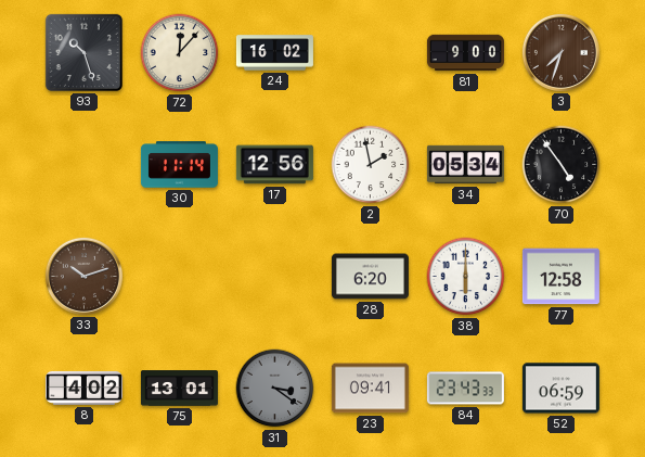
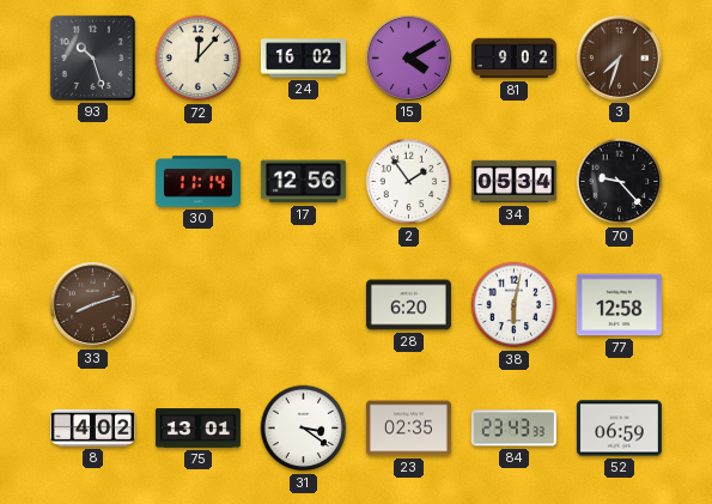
15: none -> 4:10
81: 9:00 -> 9:02
2: 1:58 -> 1:54
70: 4:54 -> 9:23
33: 10:12 -> 8:12
38: 6:00 -> 6:02
31 dial: grey -> white
23: 09:41 -> 02:35
